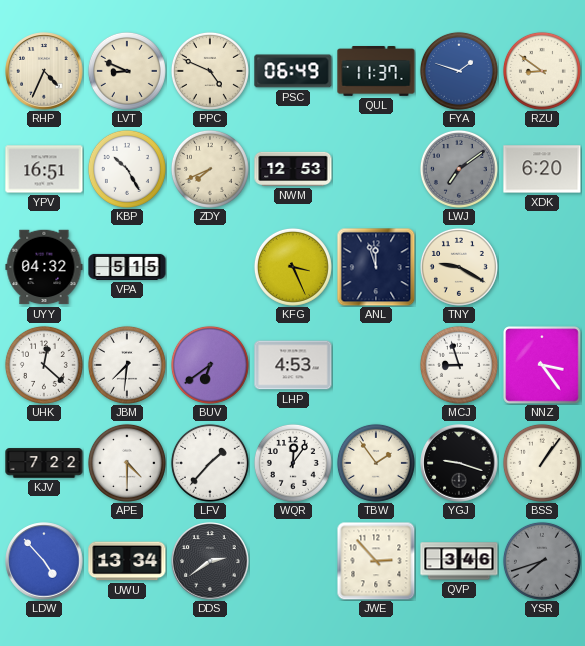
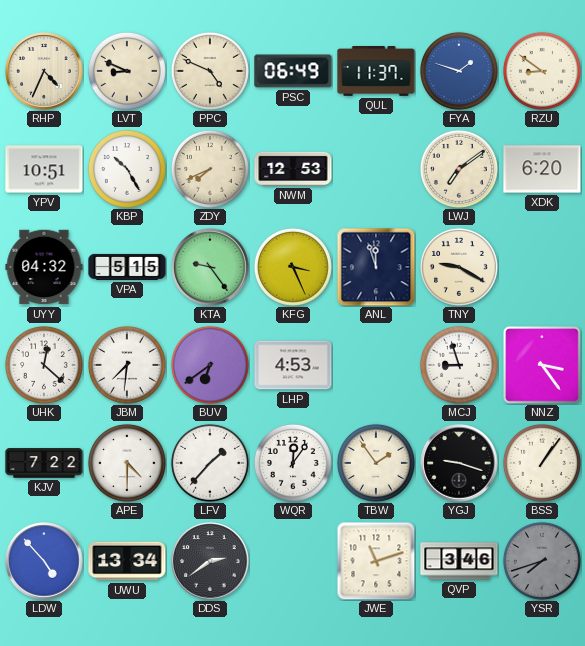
YPV: 16:51 -> 10:51
LWJ dial: grey -> cream
KTA: none -> 9:24
JWE: 2:53 -> 11:12
